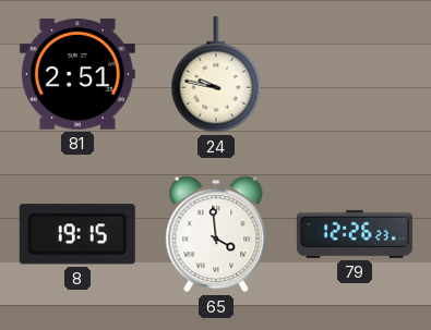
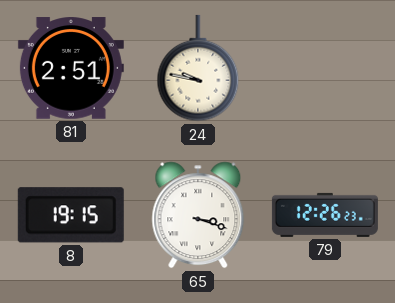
65: 3:59 -> 3:18
